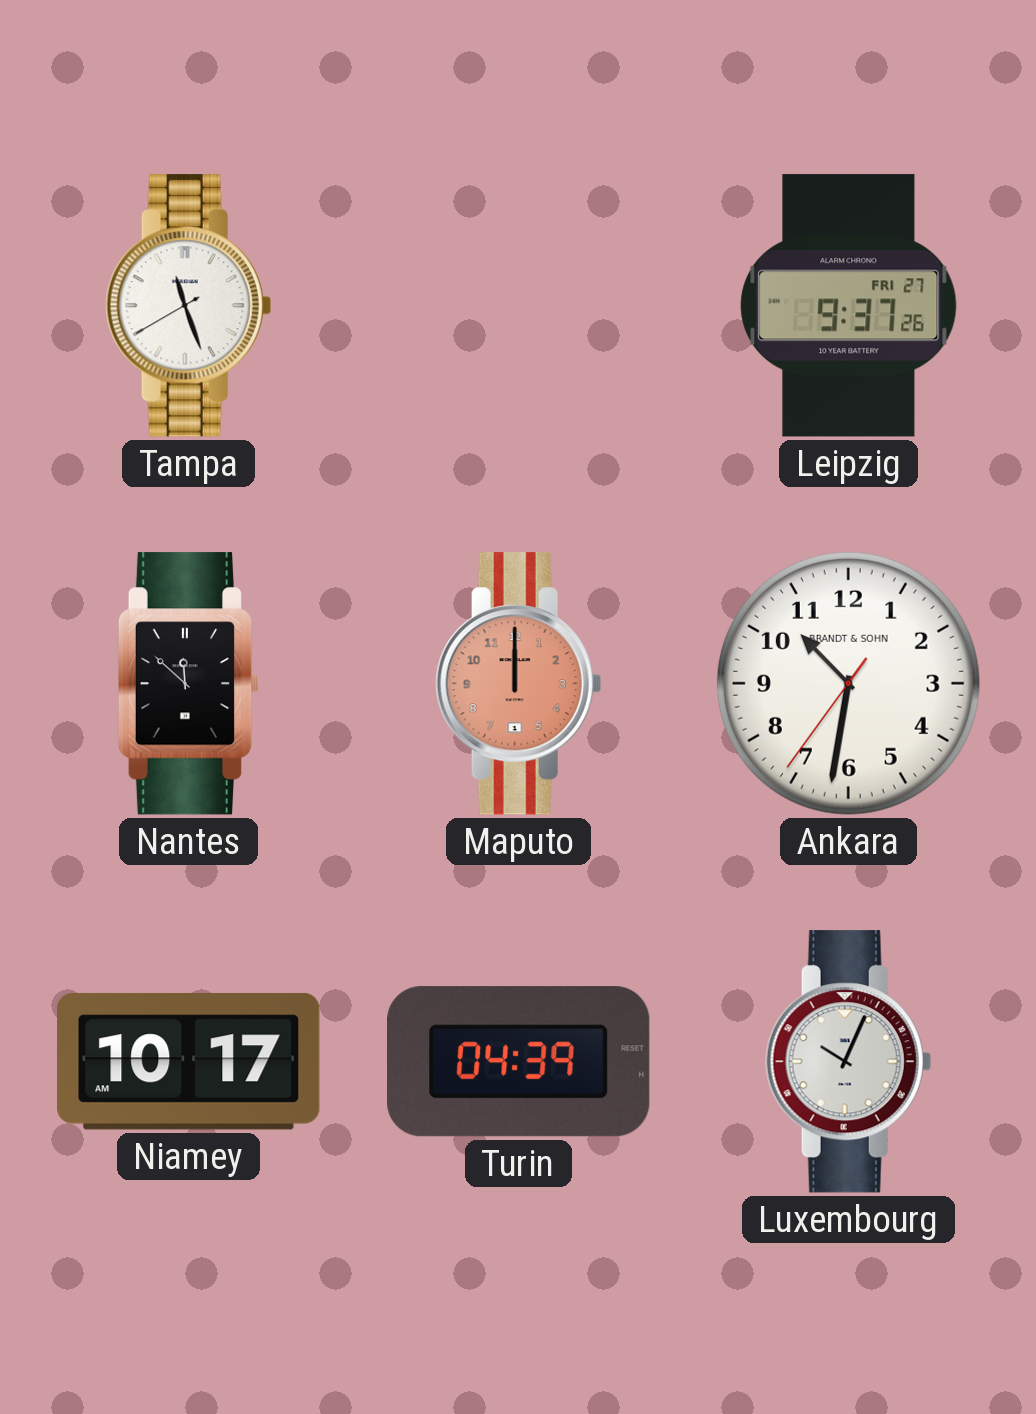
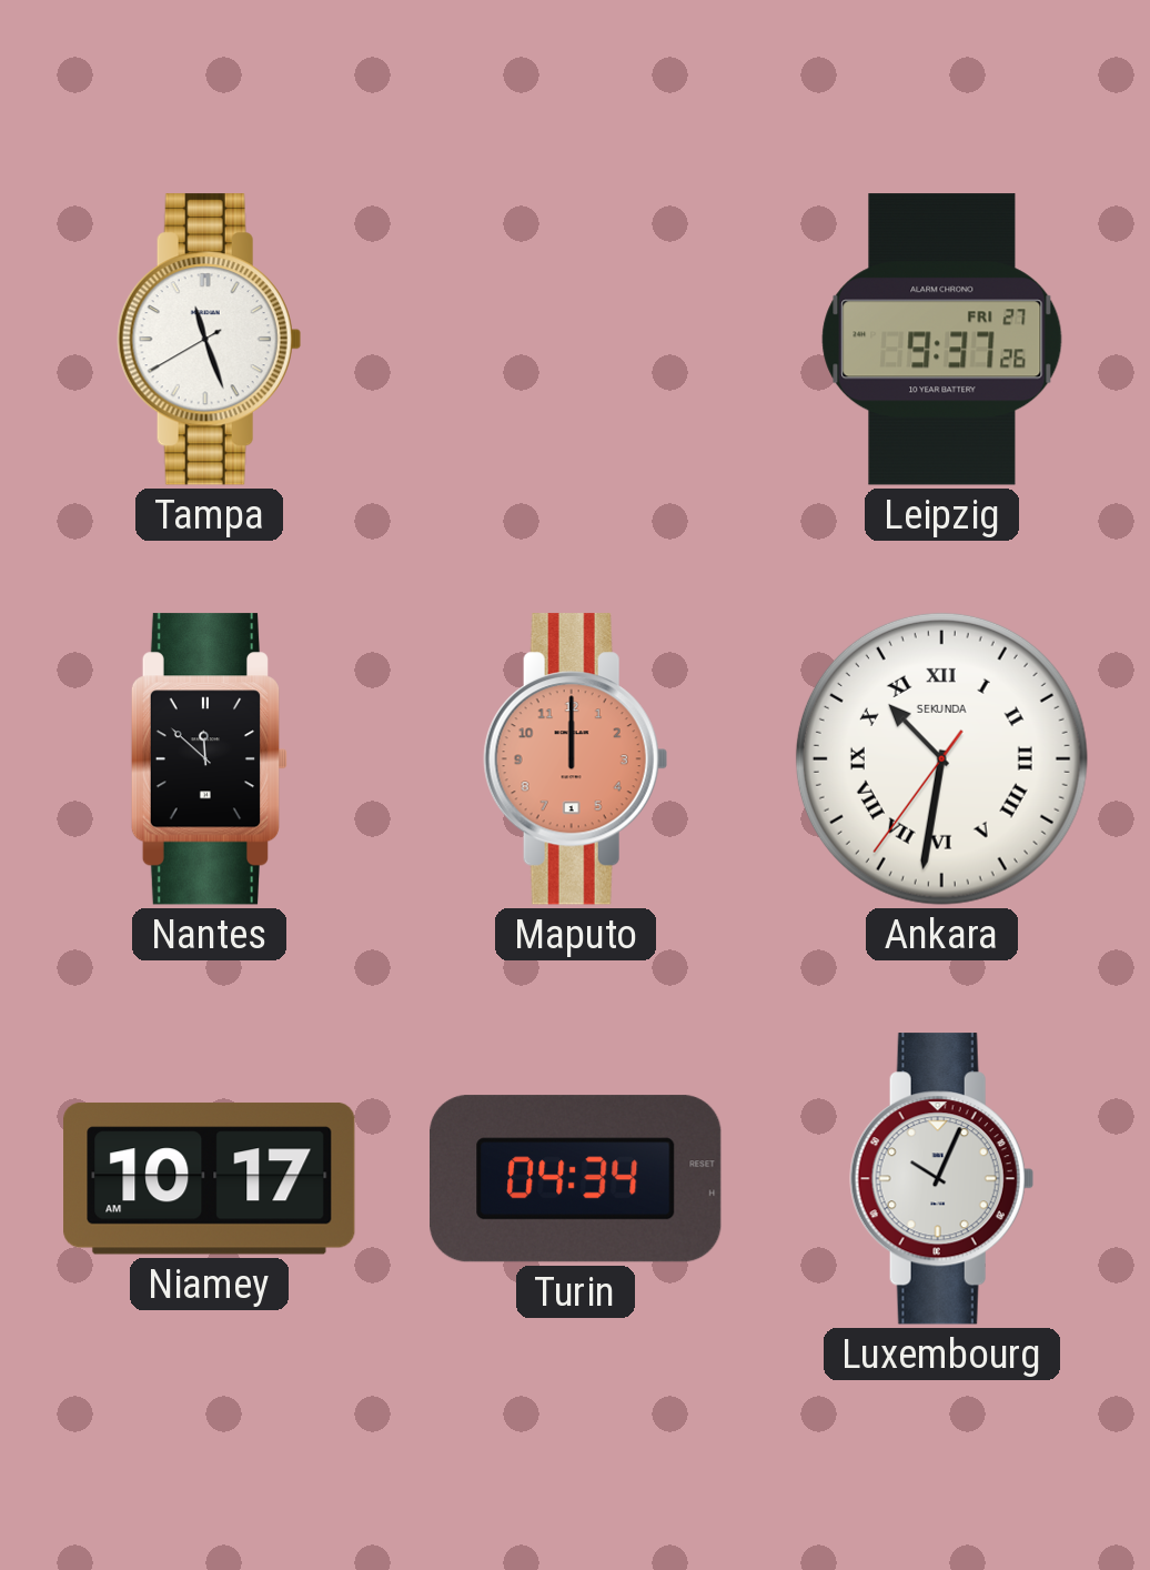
Ankara numerals: Arabic -> Roman
Ankara brand: BRANDT & SOHN -> SEKUNDA
Turin: 04:39 -> 04:34
